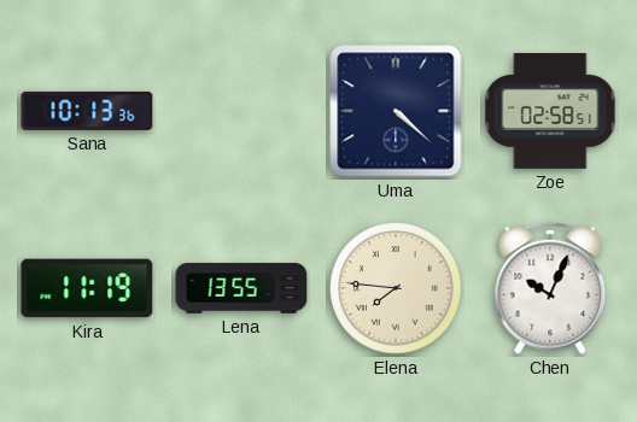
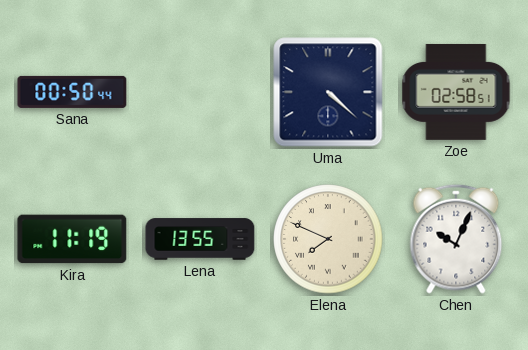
Sana: 10:13 -> 00:50
Elena: 7:46 -> 7:49
